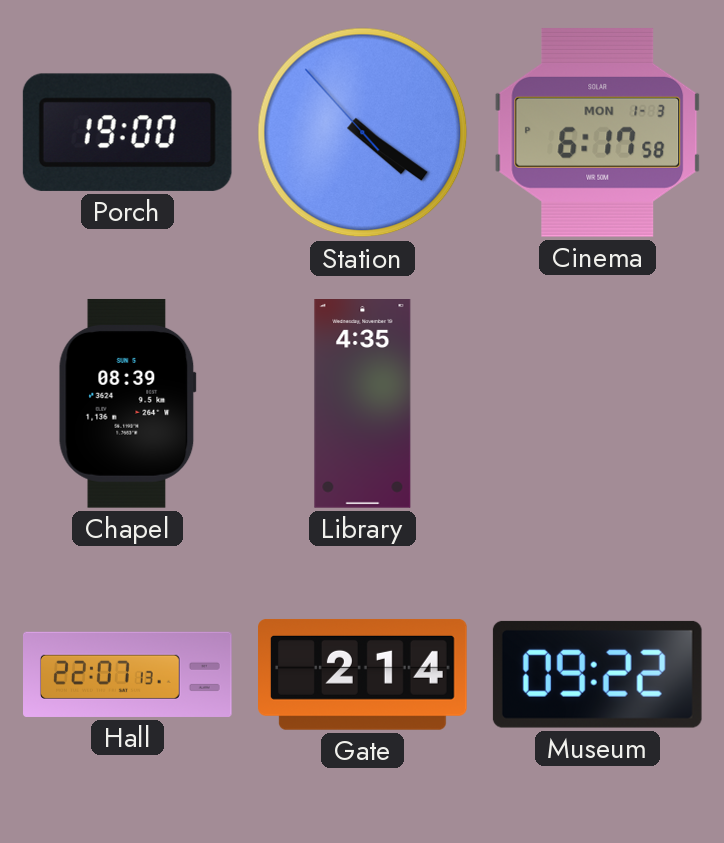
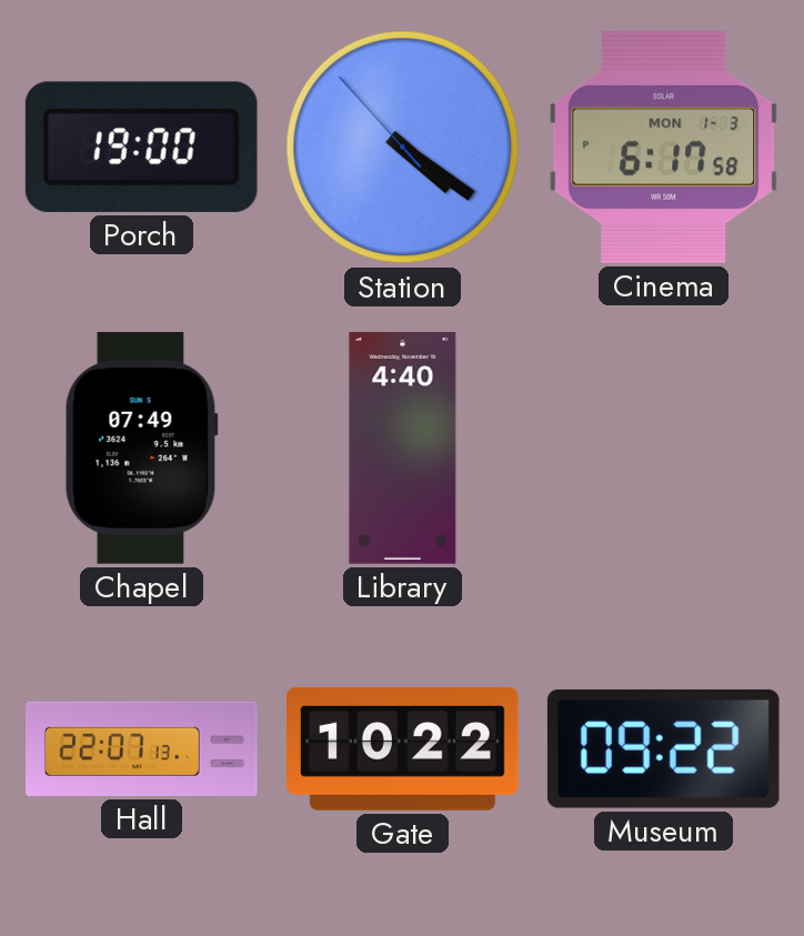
Chapel: 08:39 -> 07:49
Library: 4:35 -> 4:40
Gate: 2:14 -> 10:22
